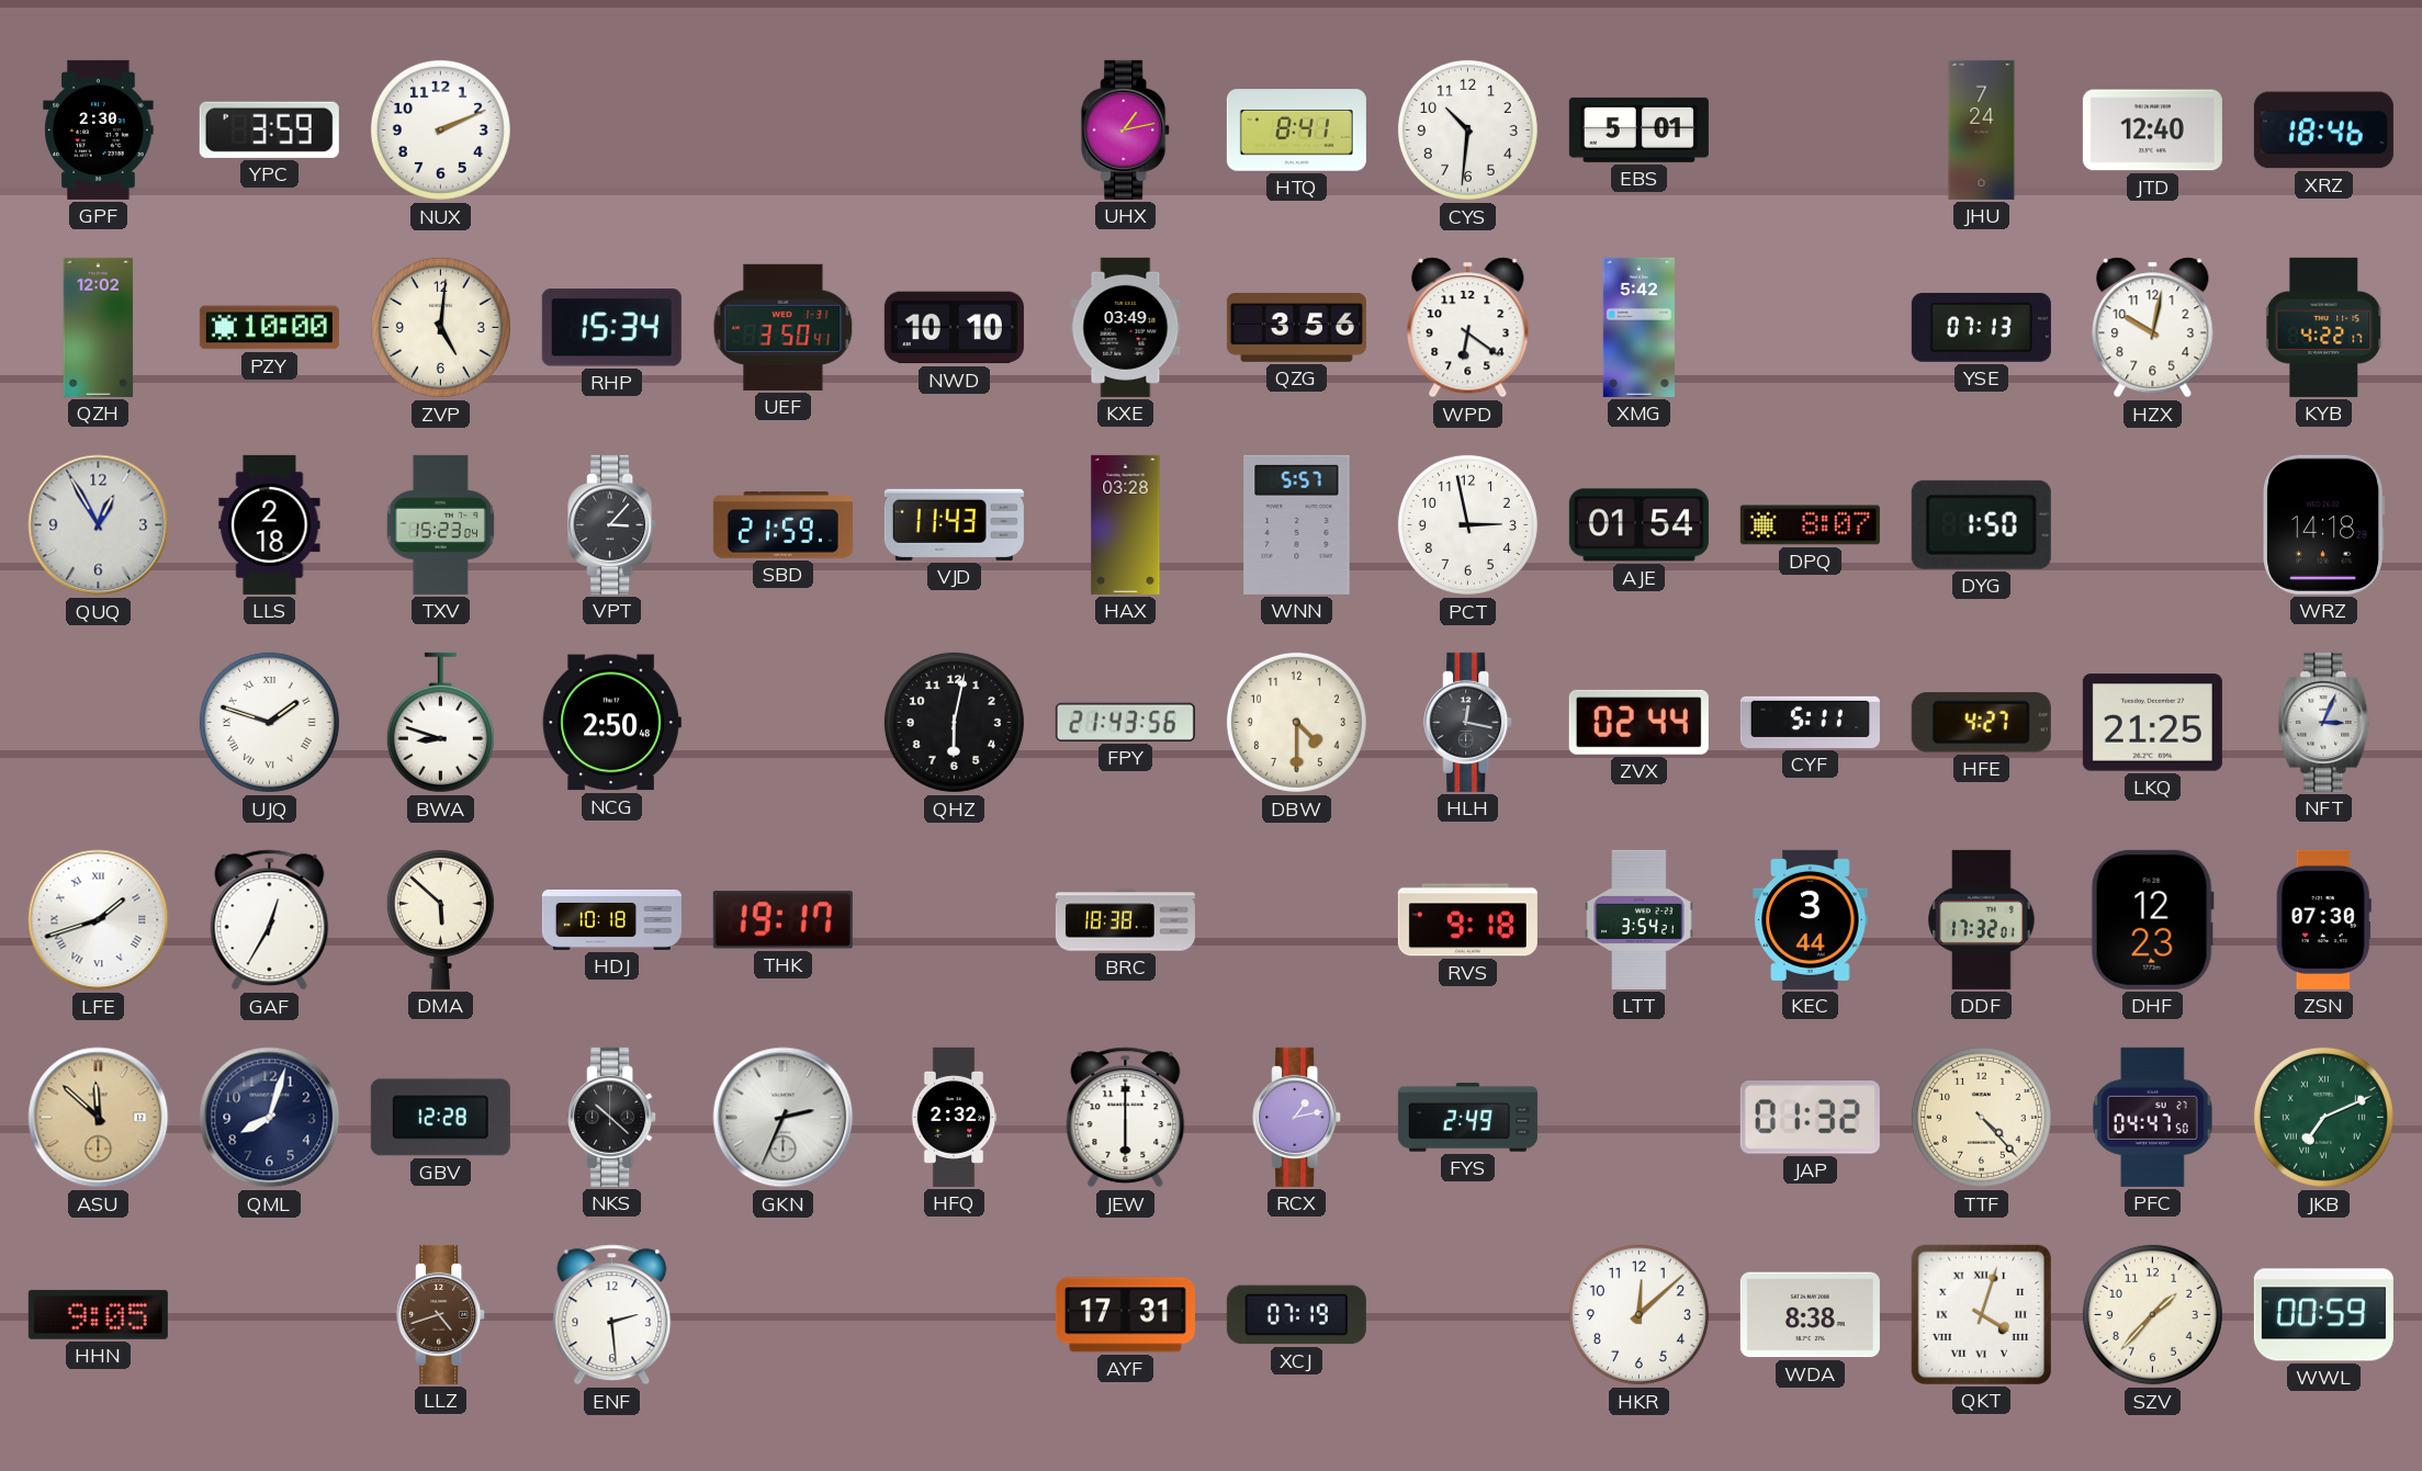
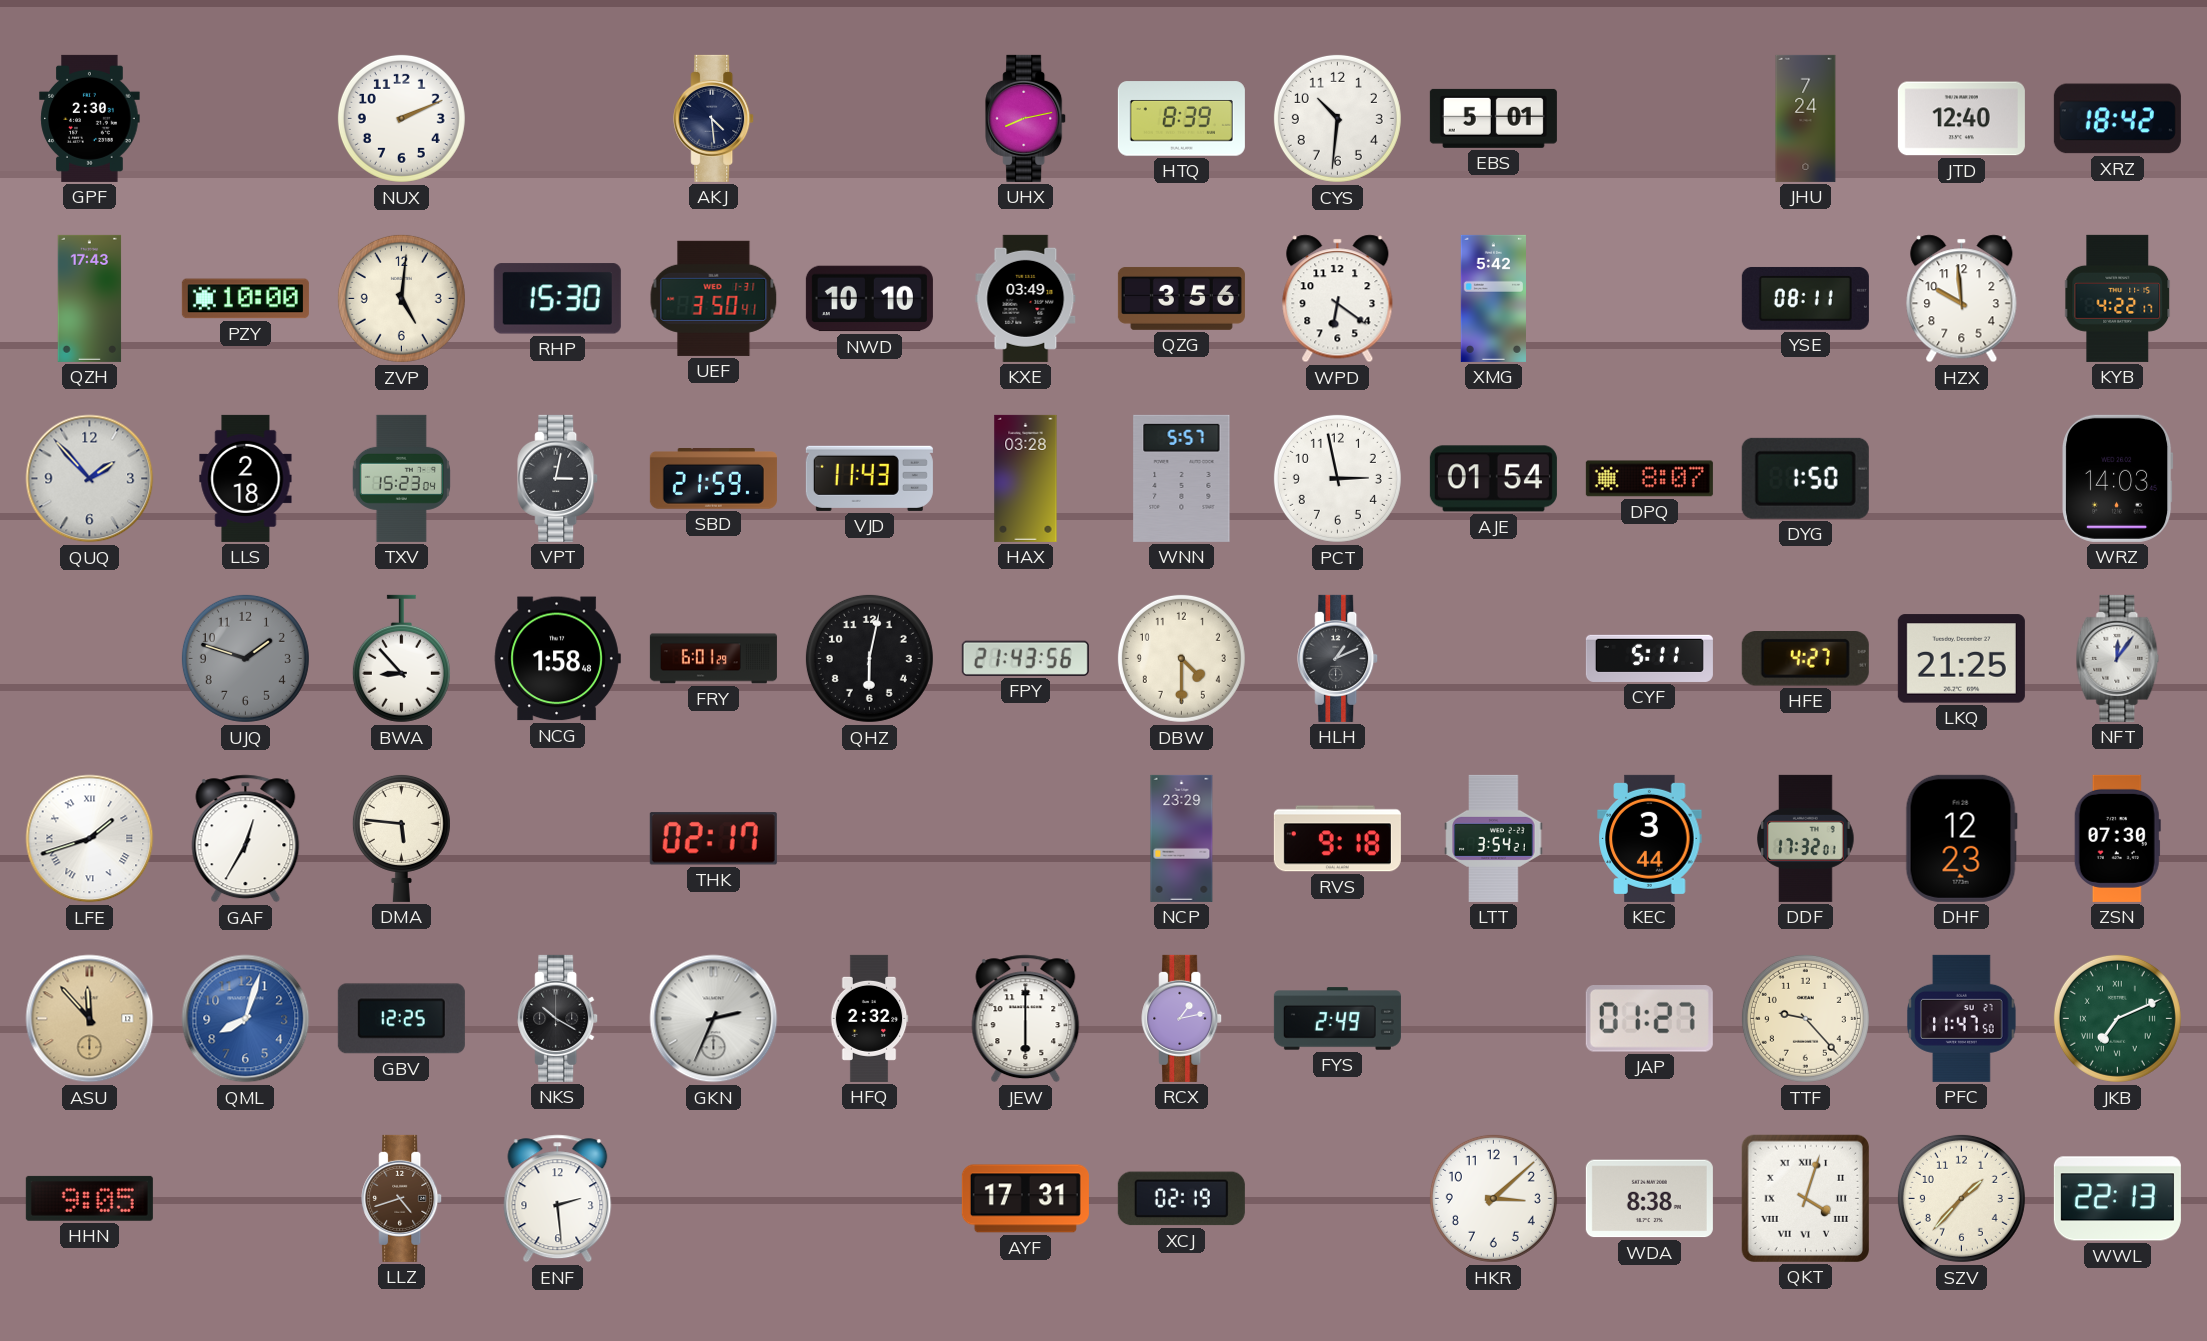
YPC: 3:59 -> none
AKJ: none -> 4:29
UHX: 1:13 -> 8:13
HTQ: 8:41 -> 8:39
XRZ: 18:46 -> 18:42
QZH: 12:02 -> 17:43
RHP: 15:34 -> 15:30
YSE: 07:13 -> 08:11
HZX: 10:02 -> 9:59
QUQ: 12:55 -> 1:53
VPT: 3:07 -> 3:02
WRZ: 14:18 -> 14:03
UJQ dial: white -> grey
UJQ numerals: Roman -> Arabic
BWA: 8:48 -> 8:53
NCG: 2:50 -> 1:58
FRY: none -> 6:01
HLH: 12:17 -> 1:11
ZVX: 02:44 -> none
NFT: 3:04 -> 12:06
DMA: 5:52 -> 5:46
HDJ: 10:18 -> none
THK: 19:17 -> 02:17
BRC: 18:38 -> none
NCP: none -> 23:29
ASU: 11:52 -> 11:53
QML dial: navy -> blue
GBV: 12:28 -> 12:25
NKS: 10:22 -> 10:20
JAP: 01:32 -> 01:27
TTF: 4:23 -> 9:23
PFC: 04:47 -> 11:47
XCJ: 07:19 -> 02:19
HKR: 12:08 -> 3:08
WWL: 00:59 -> 22:13
